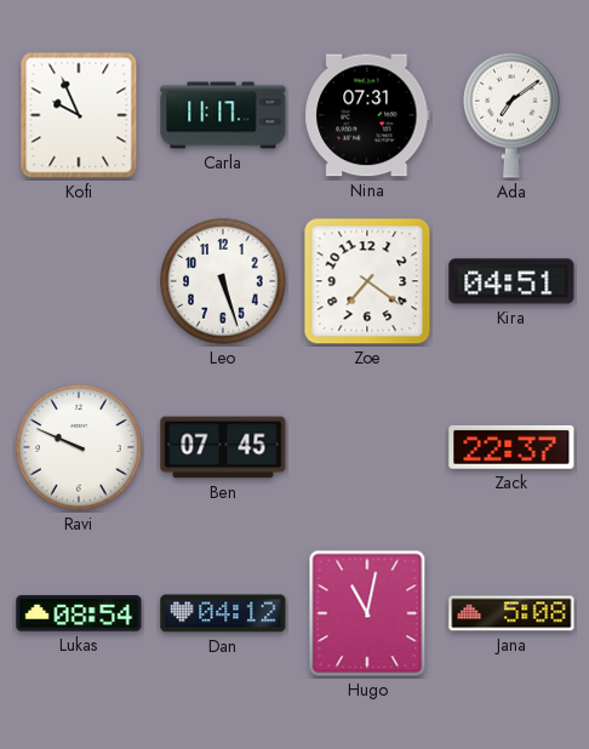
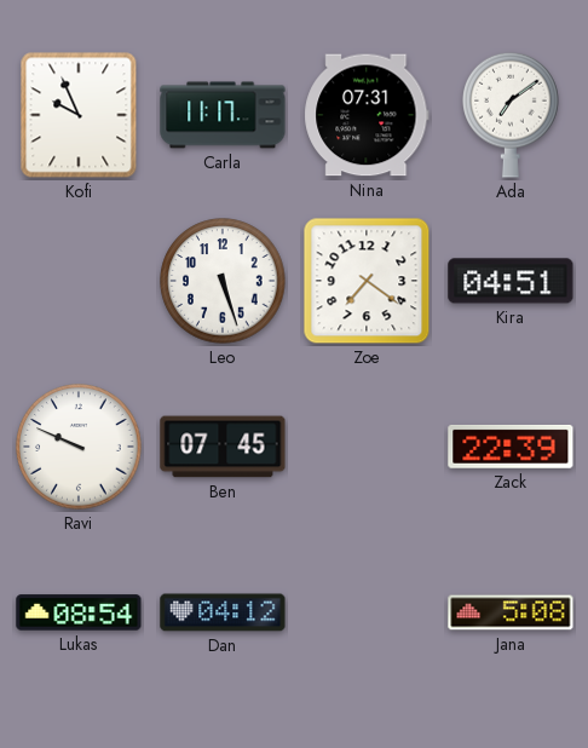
Zack: 22:37 -> 22:39
Hugo: 11:02 -> none
